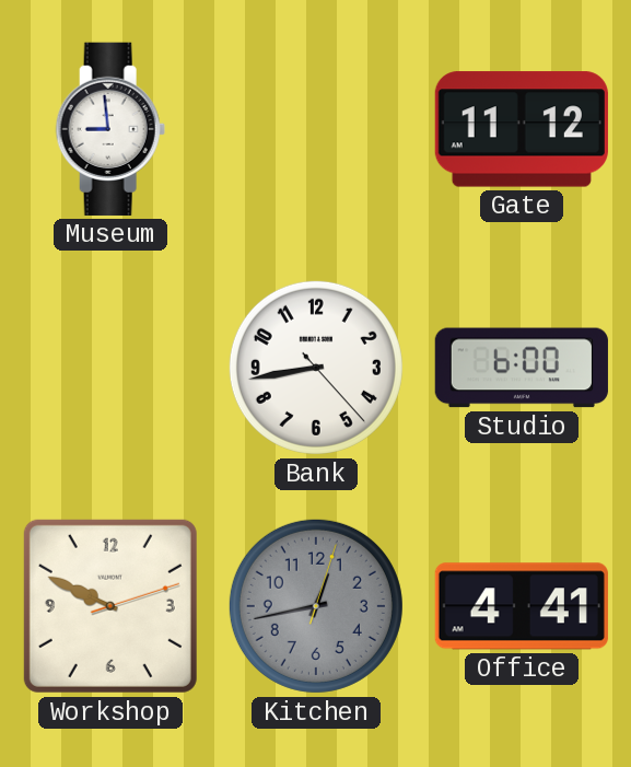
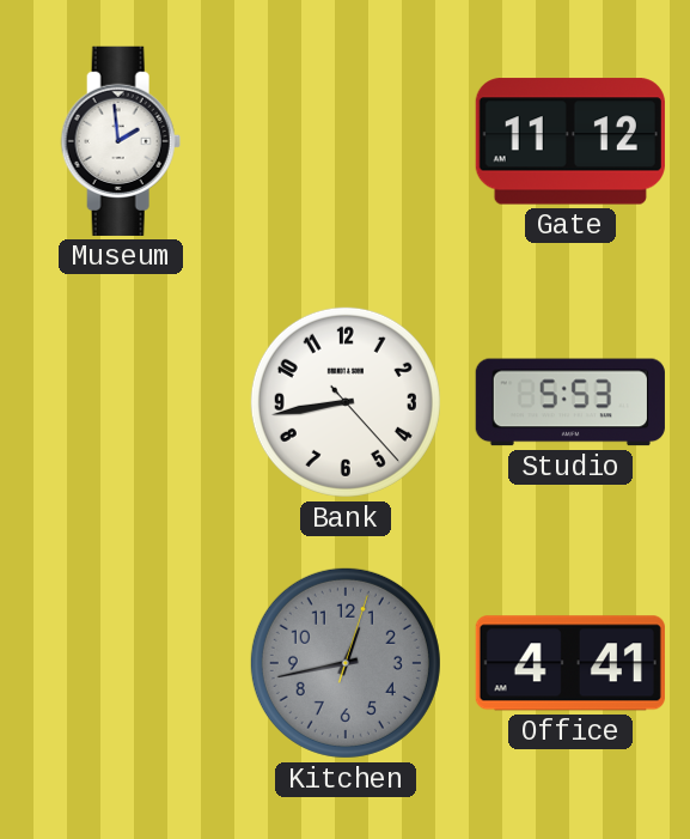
Museum: 8:59 -> 1:59
Studio: 6:00 -> 5:53
Workshop: 9:49 -> none
